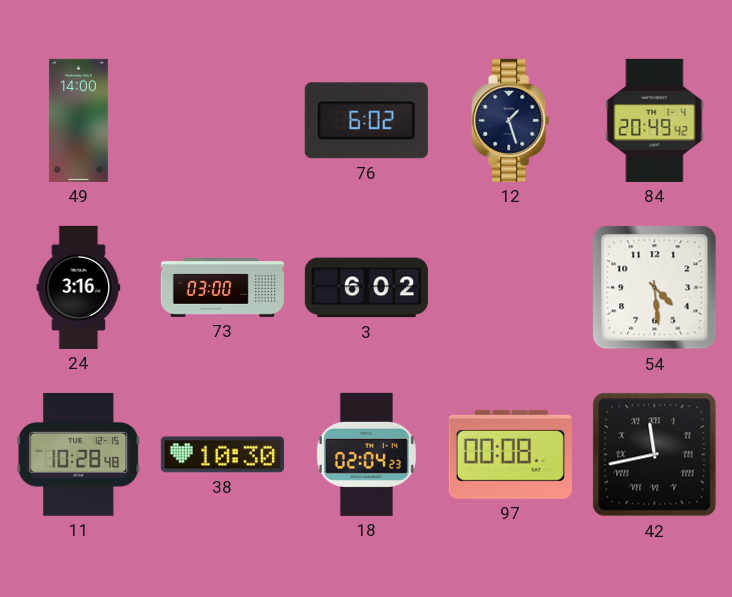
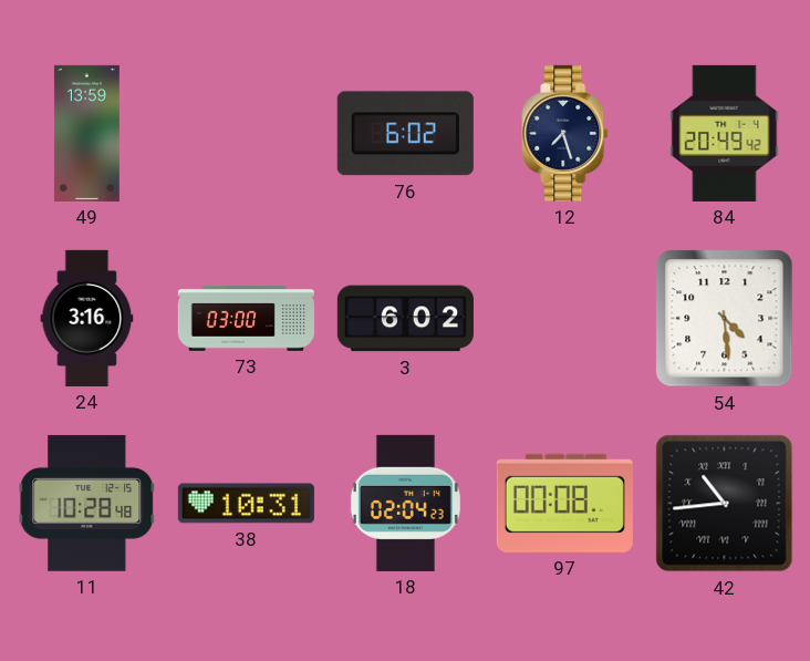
49: 14:00 -> 13:59
12: 1:27 -> 7:27
38: 10:30 -> 10:31
42: 11:43 -> 10:44
